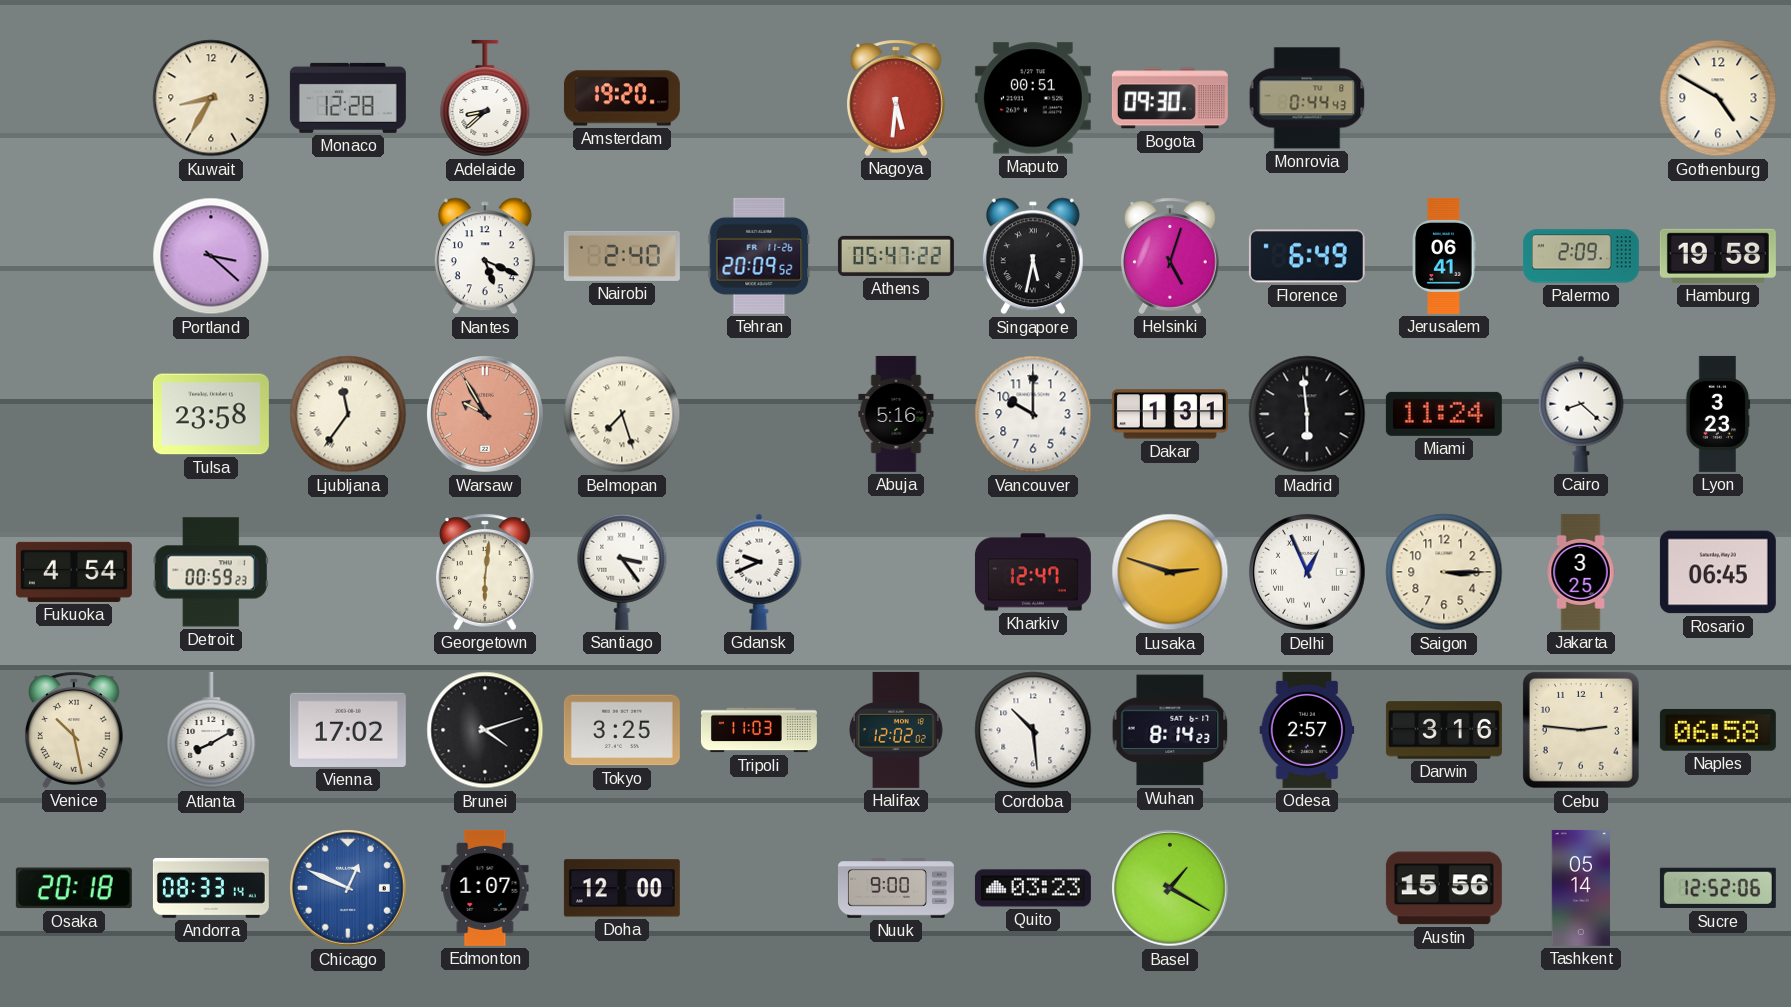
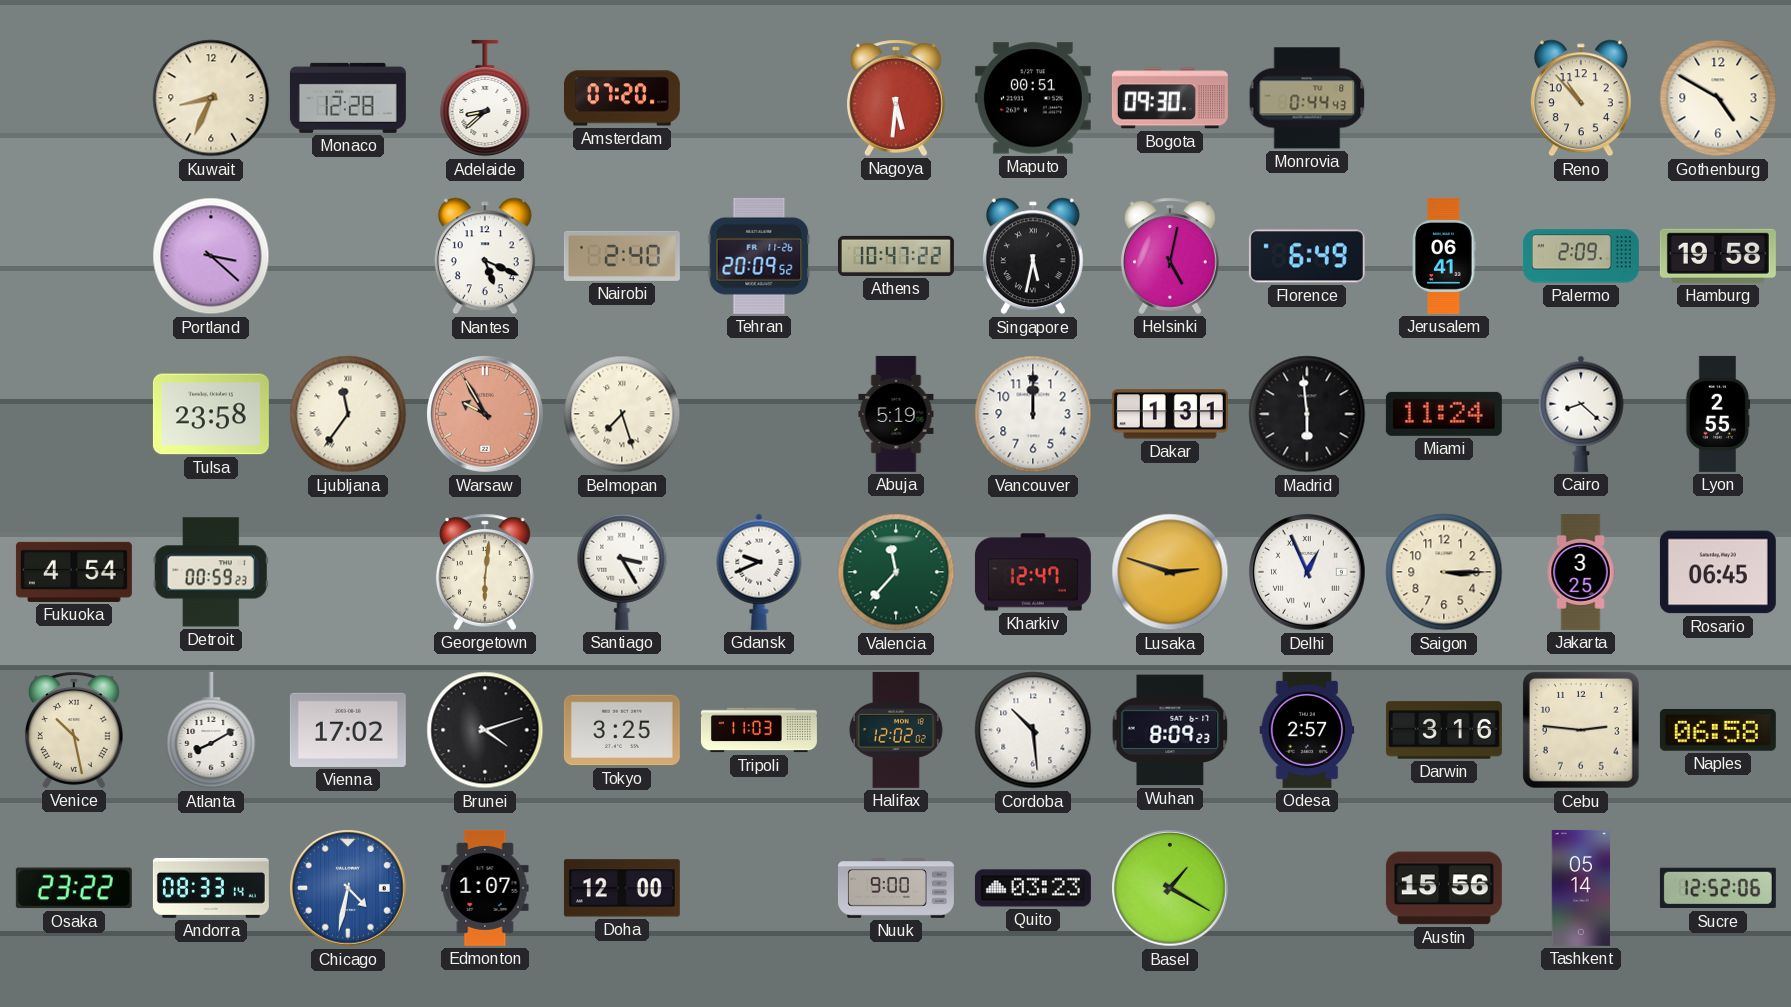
Kuwait: 8:35 -> 8:34
Amsterdam: 19:20 -> 07:20
Reno: none -> 10:53
Athens: 05:47 -> 10:47
Helsinki: 5:03 -> 5:02
Abuja: 5:16 -> 5:19
Vancouver: 10:00 -> 12:00
Lyon: 3:23 -> 2:55
Santiago: 3:24 -> 3:25
Valencia: none -> 11:37
Wuhan: 8:14 -> 8:09
Osaka: 20:18 -> 23:22
Chicago: 12:49 -> 4:32
